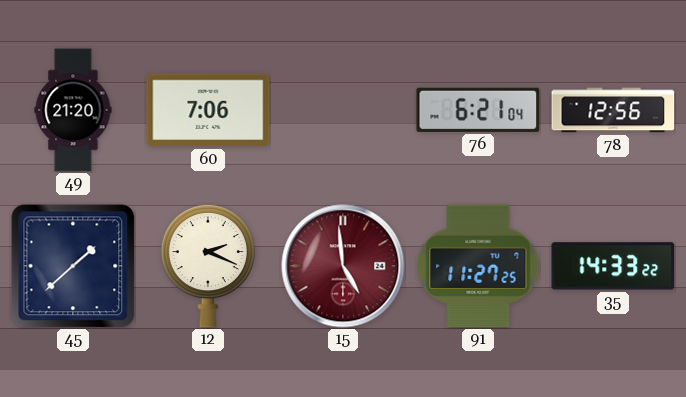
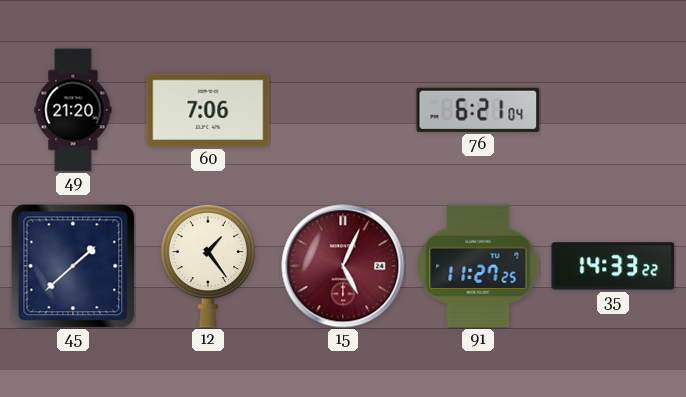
78: 12:56 -> none
12: 2:19 -> 1:24
15: 4:59 -> 5:04
